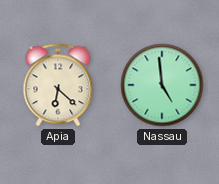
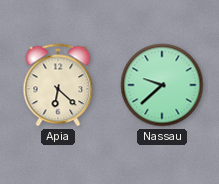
Nassau: 4:59 -> 9:38
